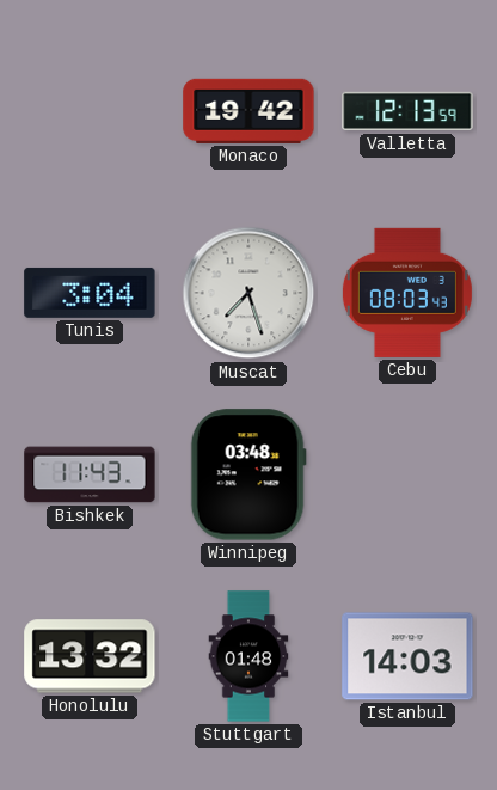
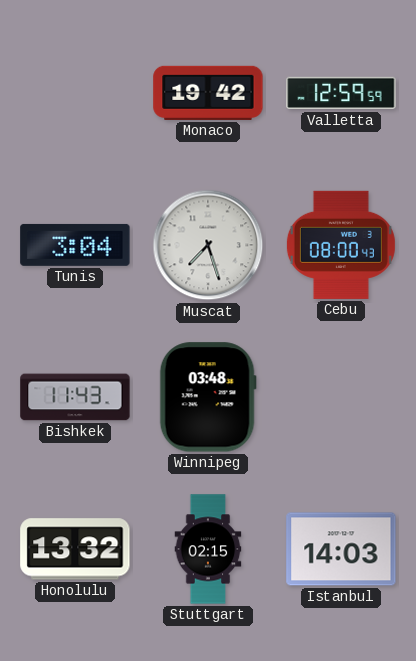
Valletta: 12:13 -> 12:59
Cebu: 08:03 -> 08:00
Stuttgart: 01:48 -> 02:15
